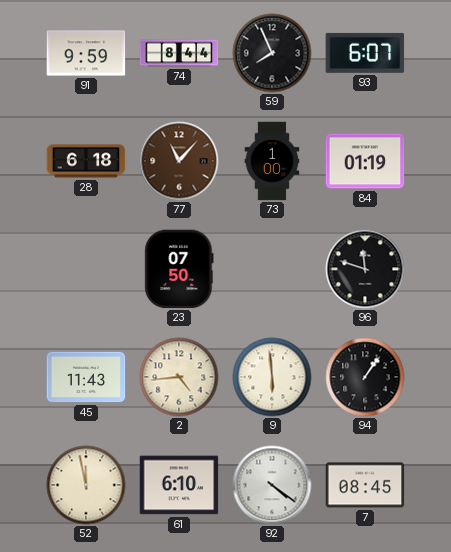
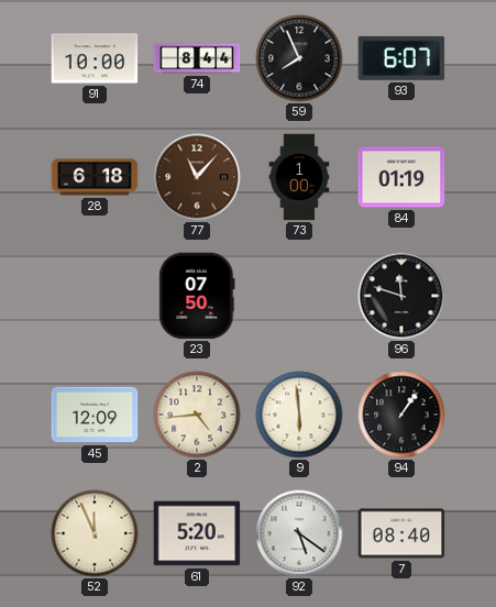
91: 9:59 -> 10:00
45: 11:43 -> 12:09
52: 11:58 -> 11:56
61: 6:10 -> 5:20
92: 4:21 -> 5:21
7: 08:45 -> 08:40
